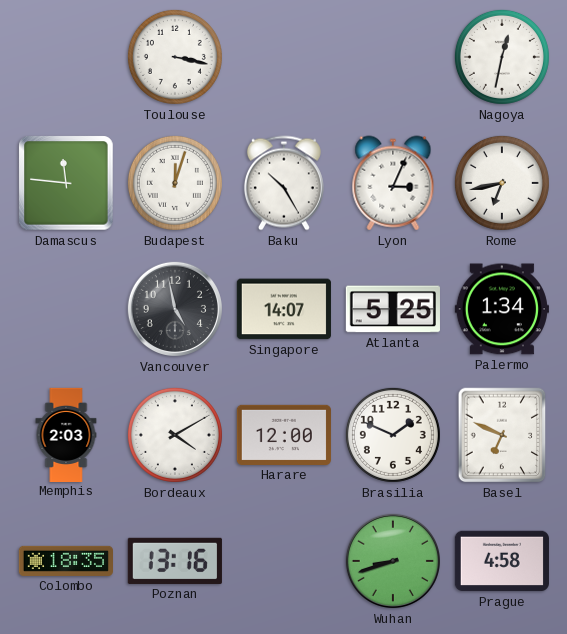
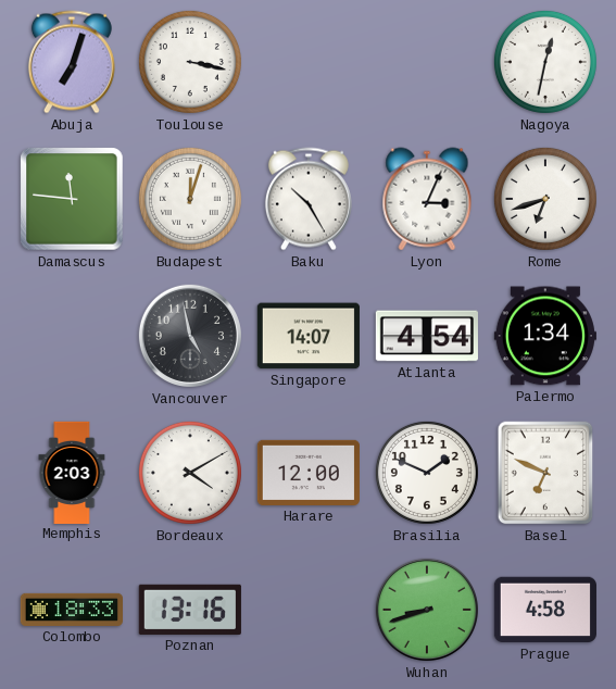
Abuja: none -> 7:03
Rome: 6:43 -> 6:42
Atlanta: 5:25 -> 4:54
Colombo: 18:35 -> 18:33
